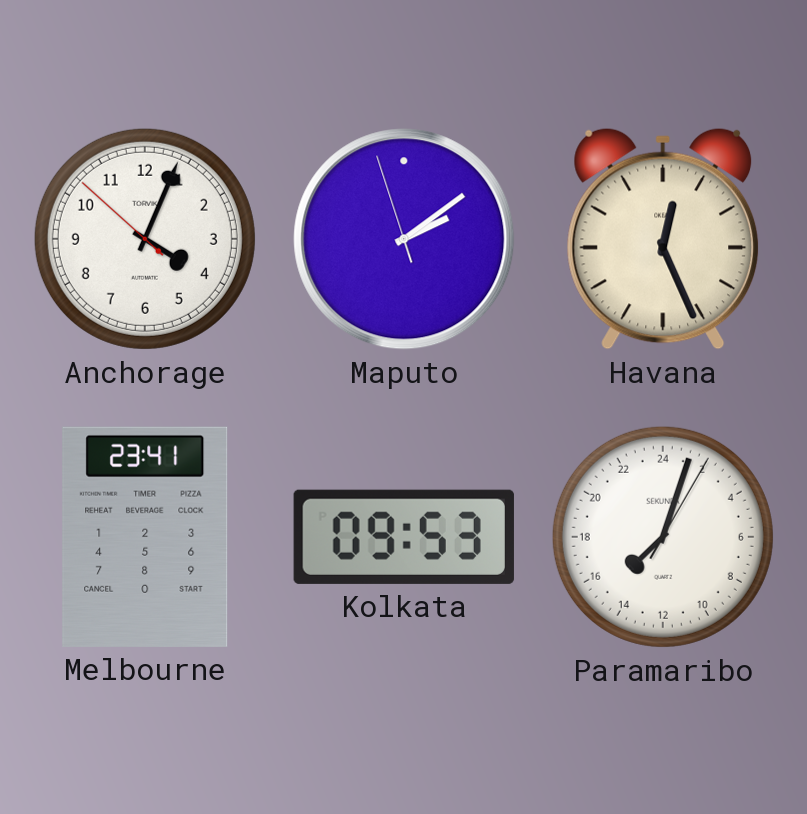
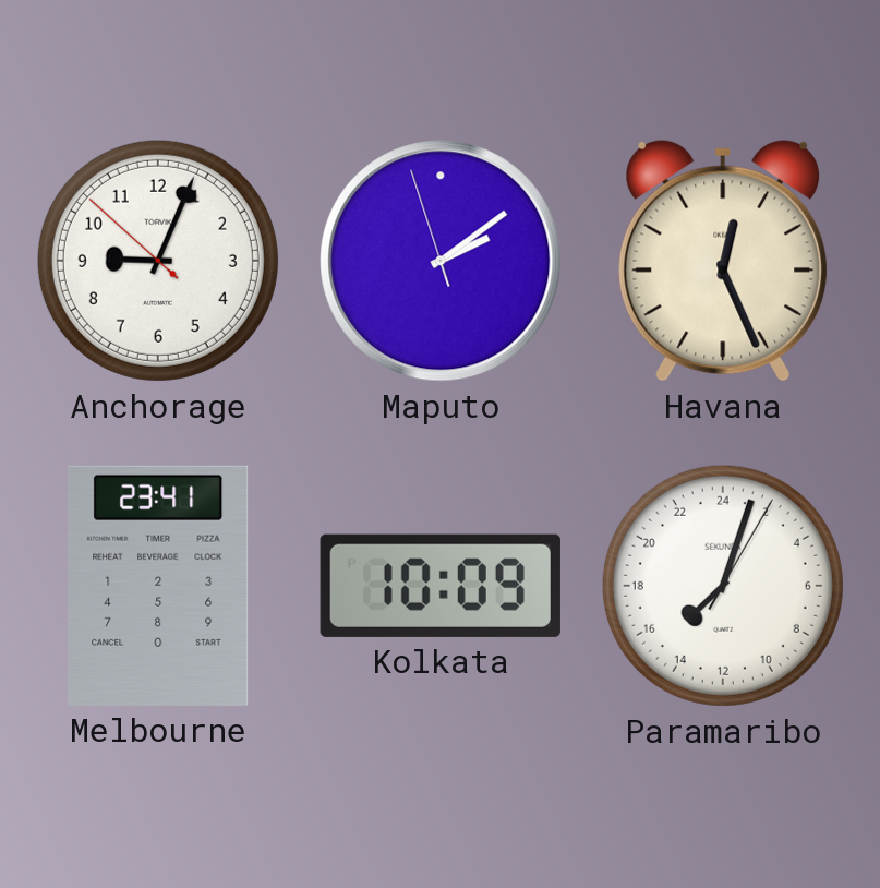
Anchorage: 4:03 -> 9:03
Kolkata: 09:53 -> 10:09
